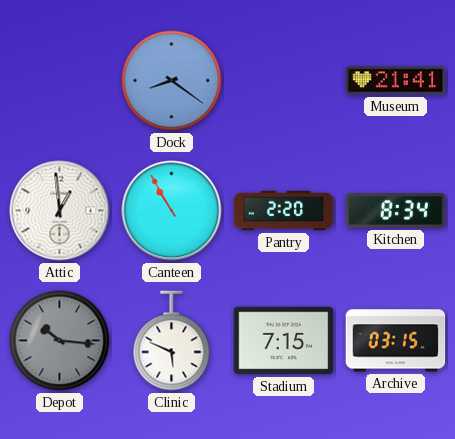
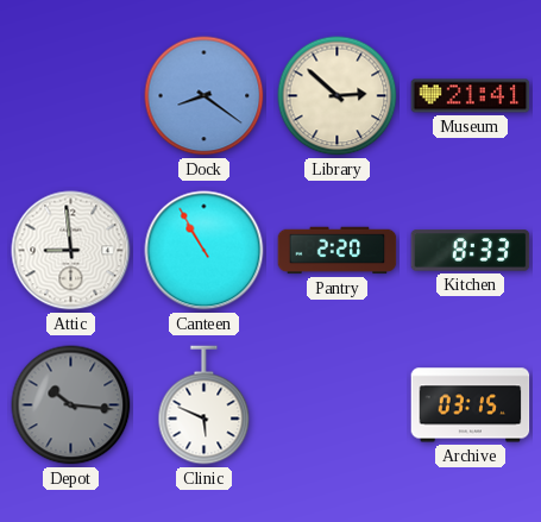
Library: none -> 2:52
Attic: 12:59 -> 8:59
Kitchen: 8:34 -> 8:33
Stadium: 7:15 -> none
